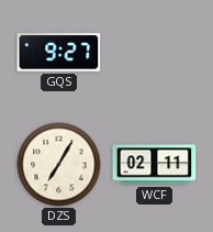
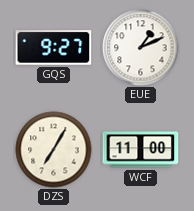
EUE: none -> 1:11
WCF: 02:11 -> 11:00
